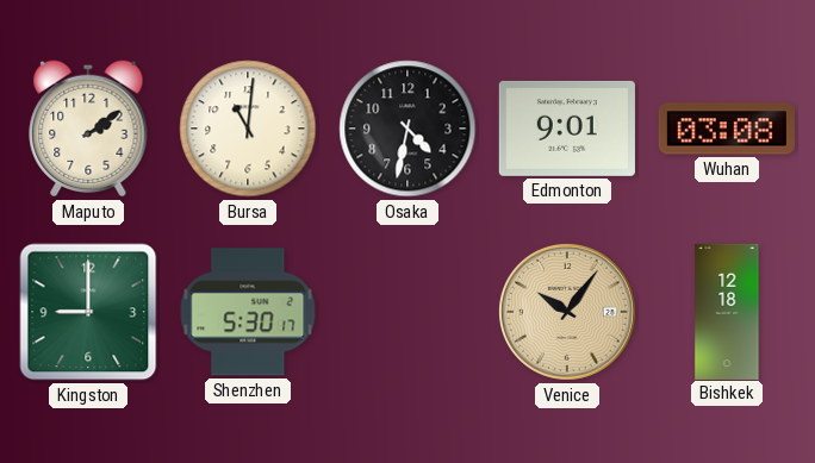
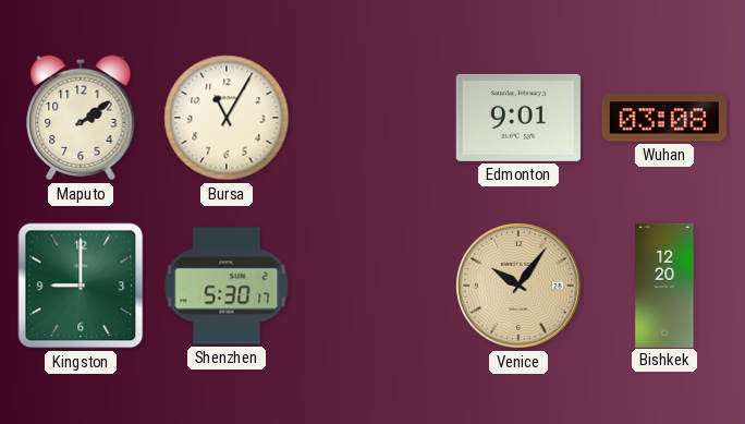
Bursa: 11:01 -> 11:05
Osaka: 4:32 -> none
Bishkek: 12:18 -> 12:20
